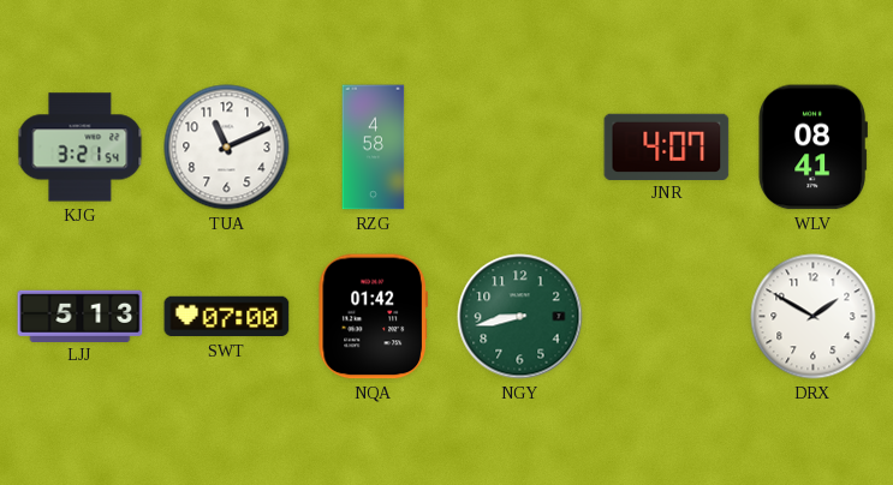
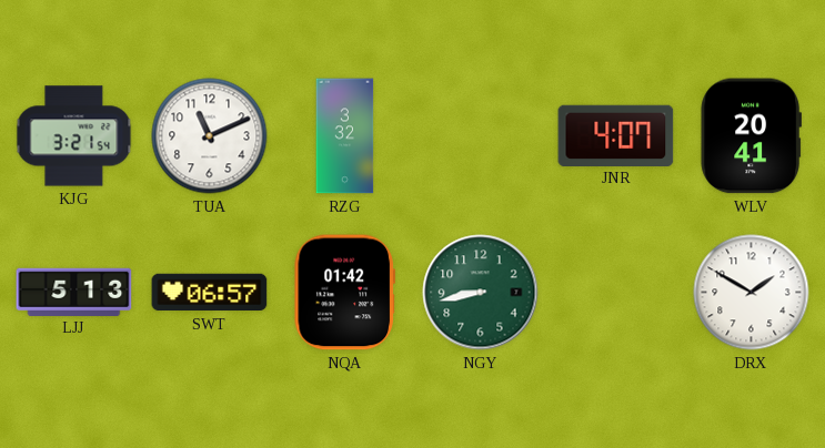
RZG: 4:58 -> 3:32
WLV: 08:41 -> 20:41
SWT: 07:00 -> 06:57
